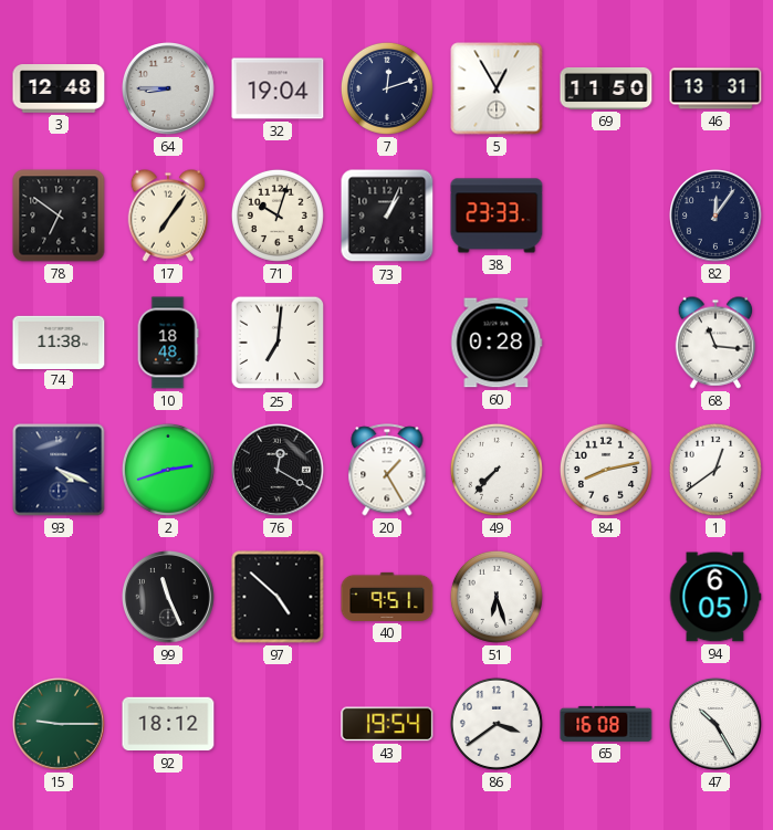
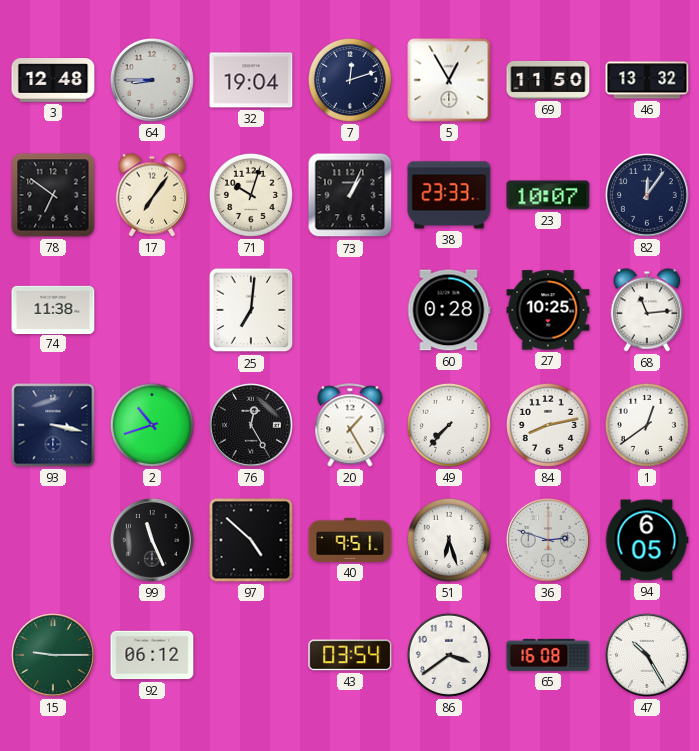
46: 13:31 -> 13:32
23: none -> 10:07
10: 18:48 -> none
27: none -> 10:25
68: 11:16 -> 11:14
93: 4:19 -> 3:17
2: 2:42 -> 10:42
76: 12:20 -> 12:25
36: none -> 2:48
92: 18:12 -> 06:12
43: 19:54 -> 03:54
